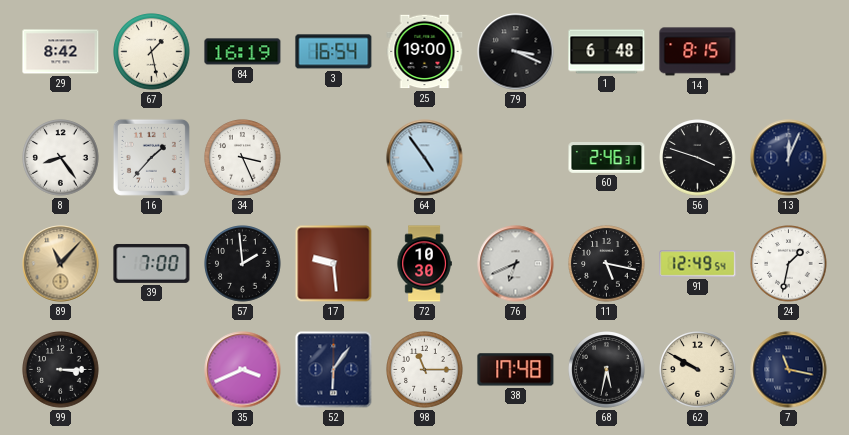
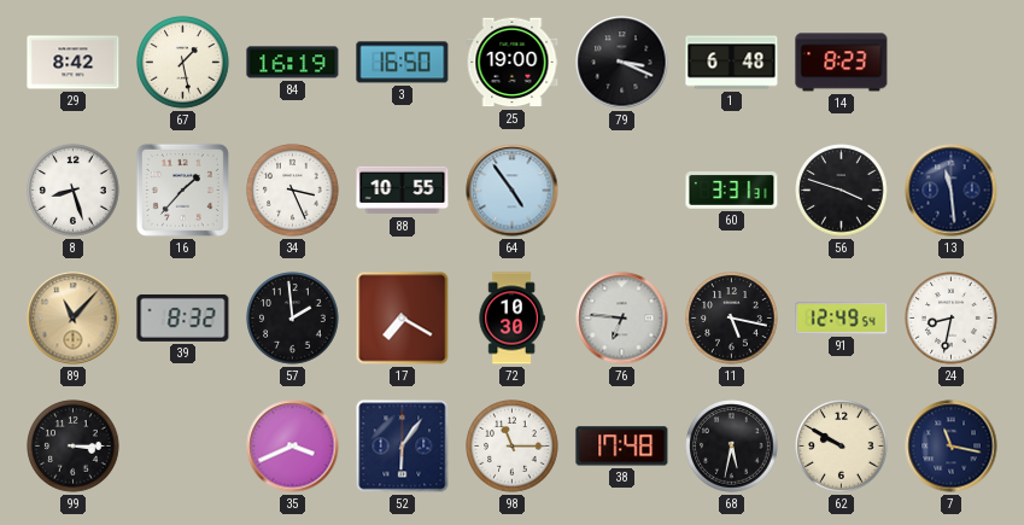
3: 16:54 -> 16:50
14: 8:15 -> 8:23
8: 8:24 -> 8:27
88: none -> 10:55
60: 2:46 -> 3:31
13: 12:04 -> 11:29
39: 7:00 -> 8:32
17: 9:29 -> 7:20
76: 6:41 -> 6:46
24: 1:32 -> 8:32
